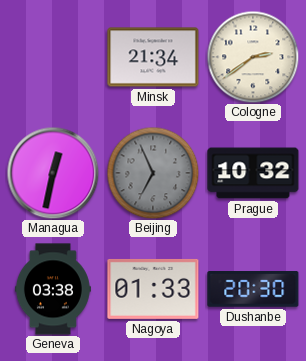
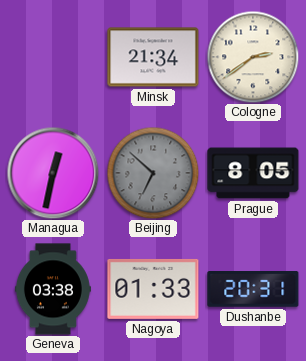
Beijing: 6:56 -> 6:52
Prague: 10:32 -> 8:05
Dushanbe: 20:30 -> 20:31
